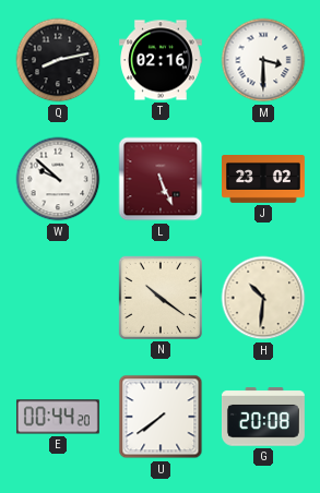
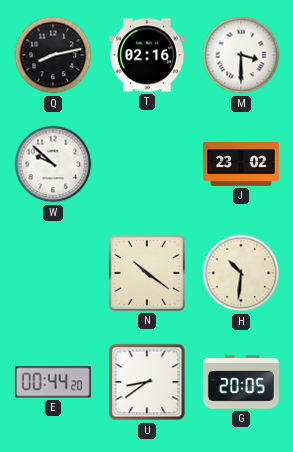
L: 5:26 -> none
U: 7:39 -> 8:39
G: 20:08 -> 20:05
